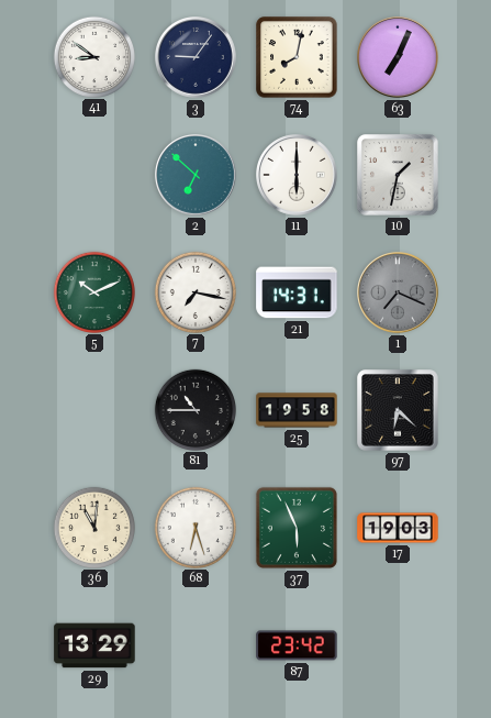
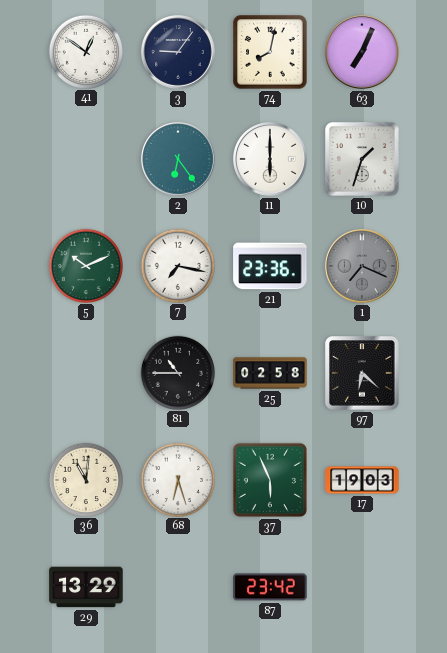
41: 8:51 -> 12:51
2: 6:52 -> 6:24
10: 1:32 -> 1:33
21: 14:31 -> 23:36
25: 19:58 -> 02:58
